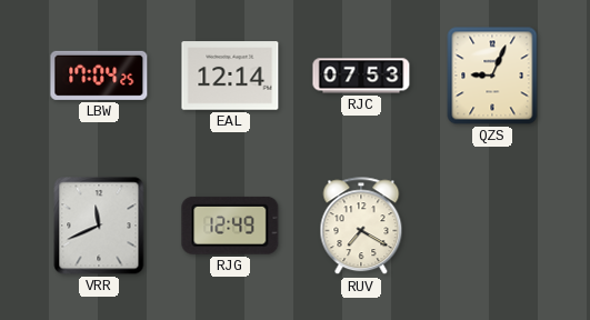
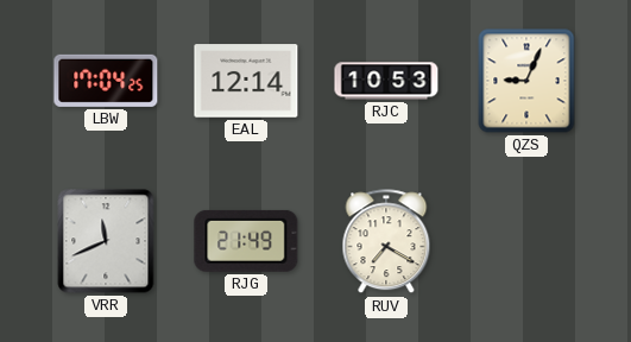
RJC: 07:53 -> 10:53
RJG: 12:49 -> 21:49
